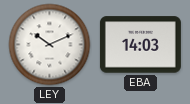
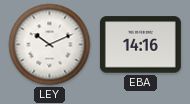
EBA: 14:03 -> 14:16
